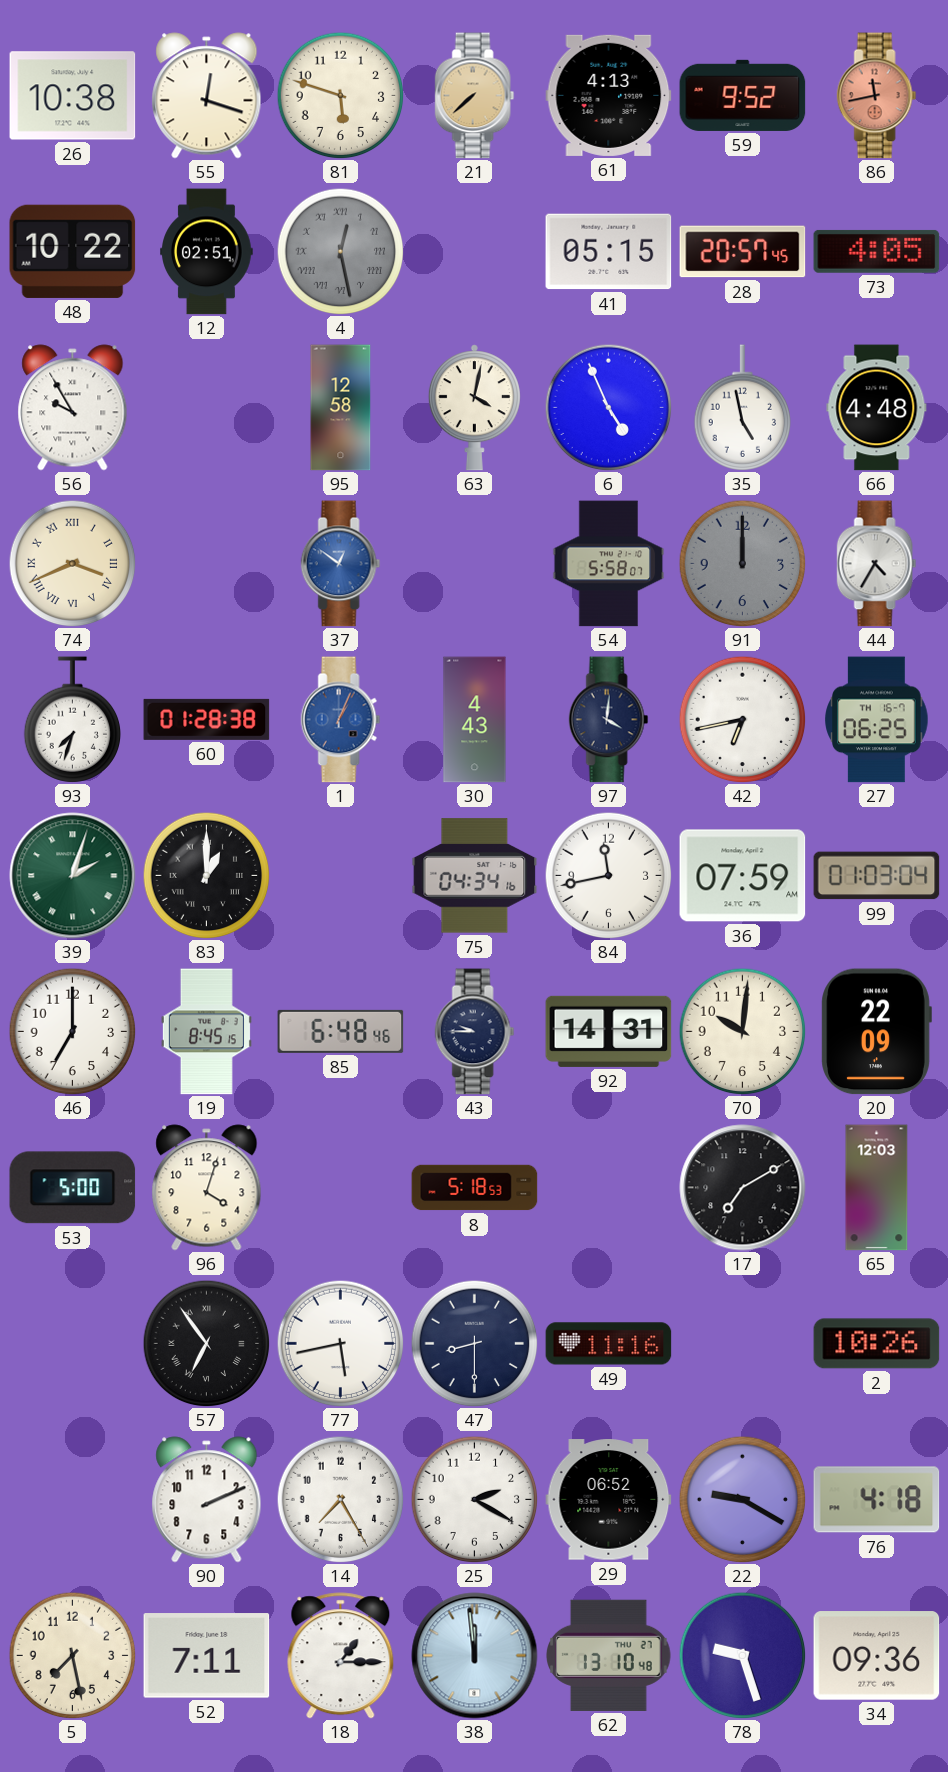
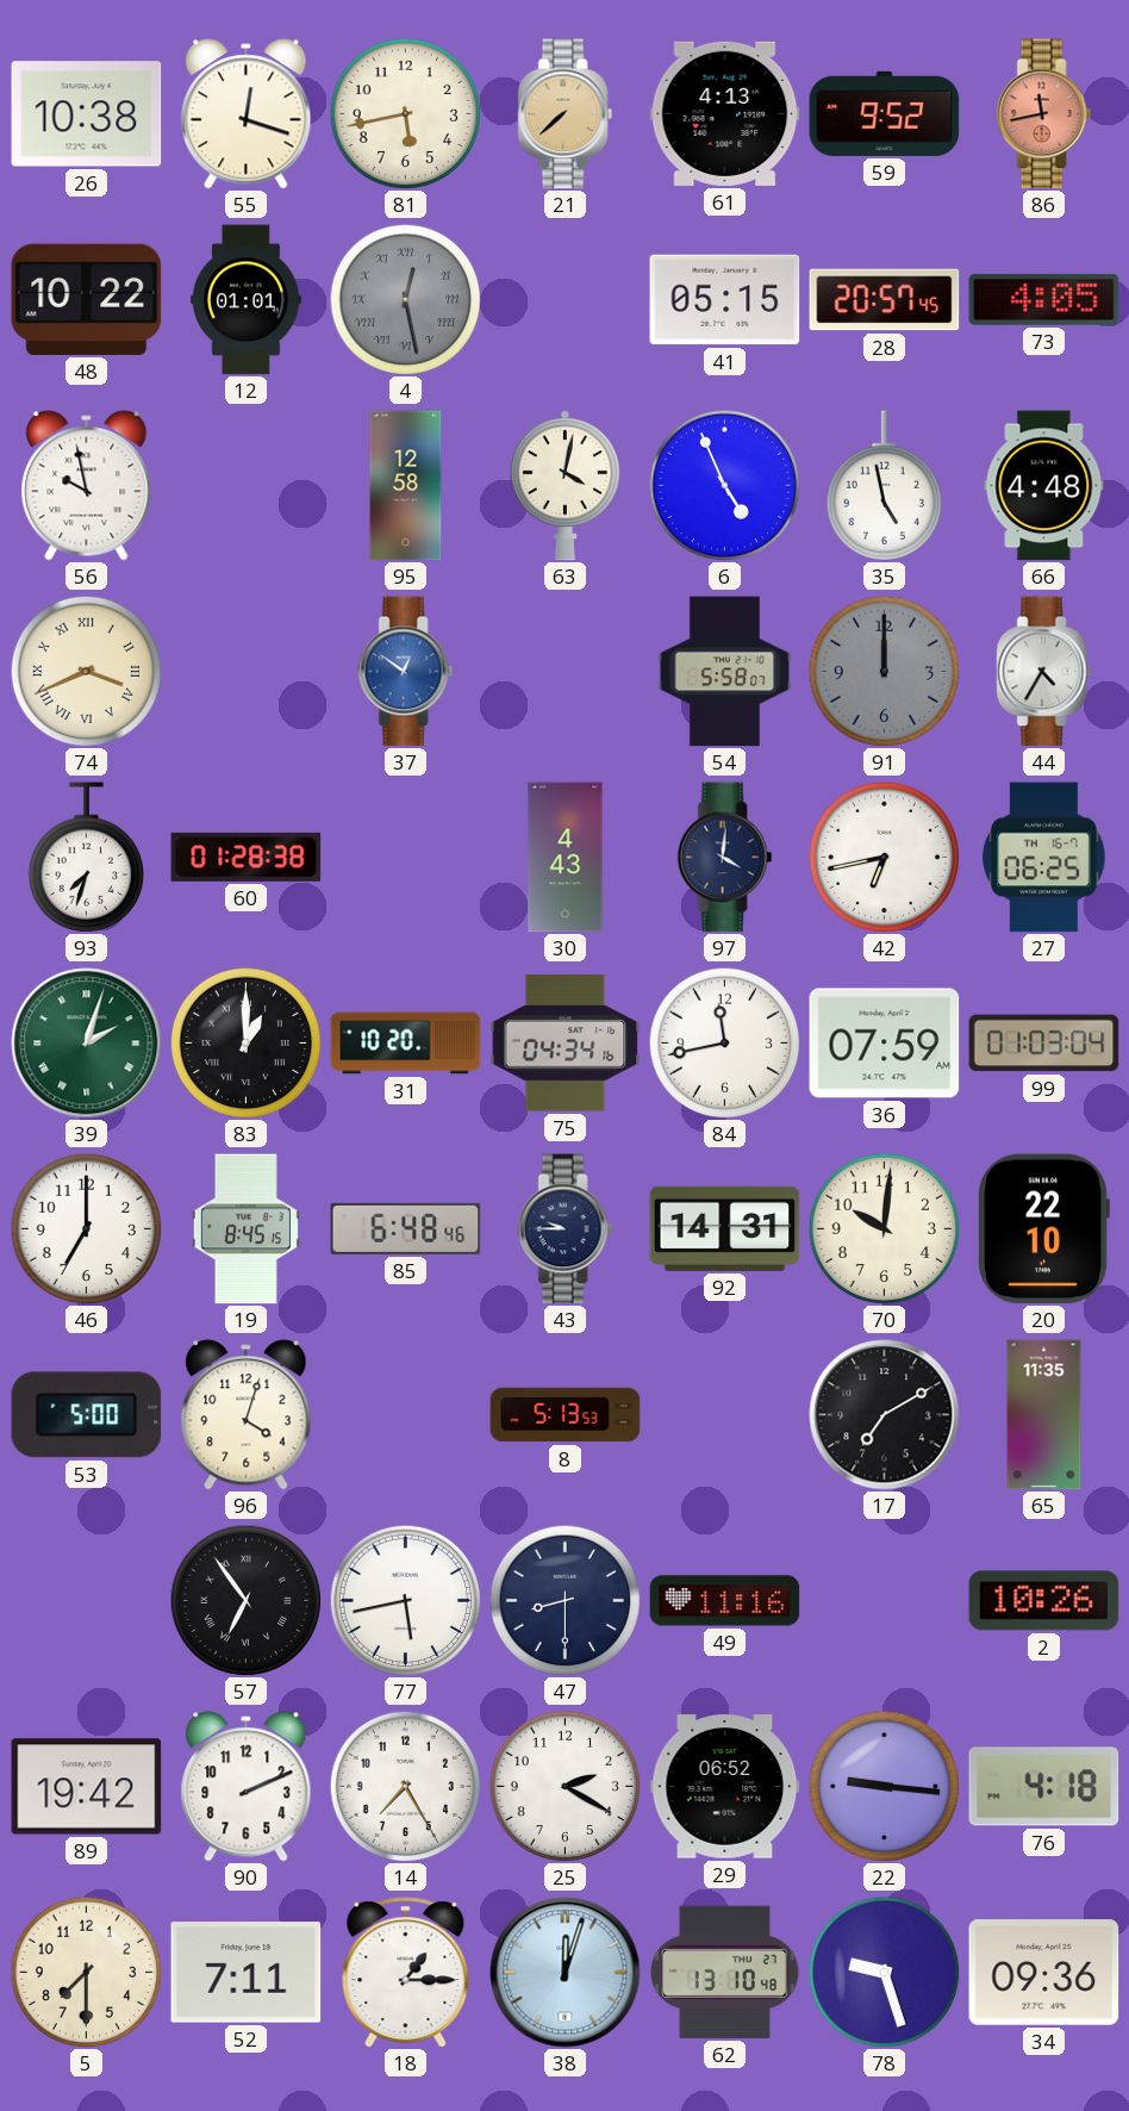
81: 5:48 -> 5:43
12: 02:51 -> 01:01
56: 9:55 -> 9:58
1: 1:04 -> none
31: none -> 10:20
20: 22:09 -> 22:10
8: 5:18 -> 5:13
65: 12:03 -> 11:35
89: none -> 19:42
22: 9:20 -> 9:16
5: 7:28 -> 7:30
38: 11:59 -> 12:03
